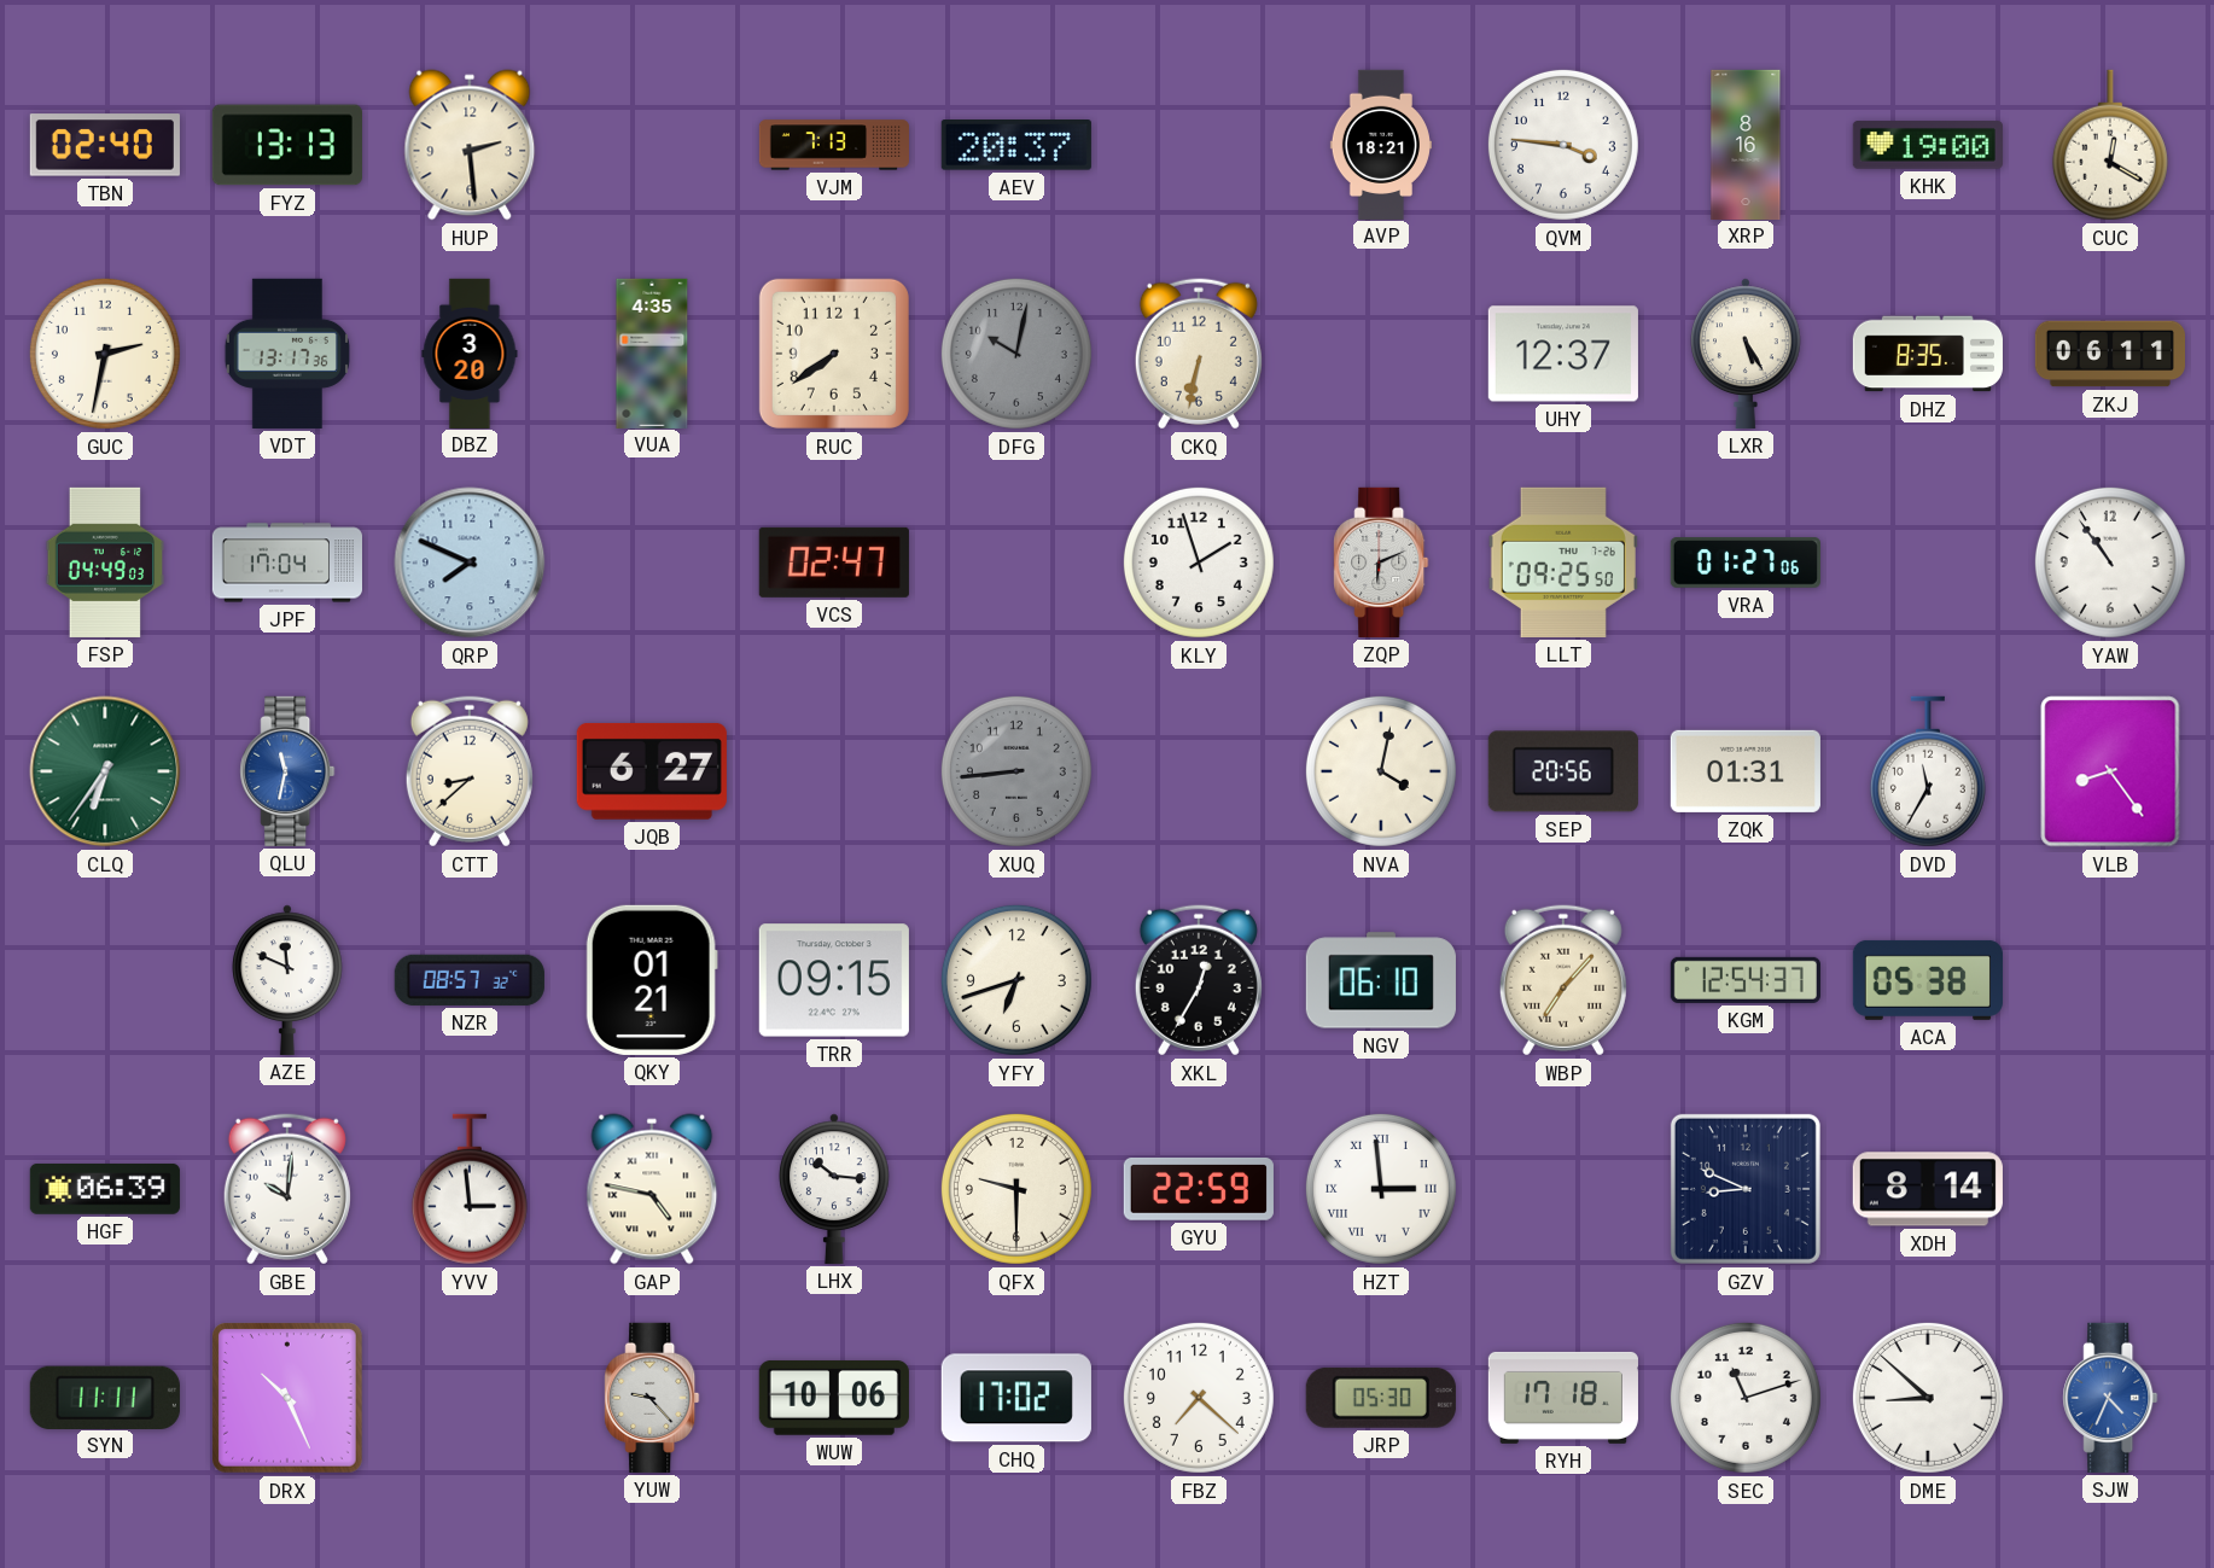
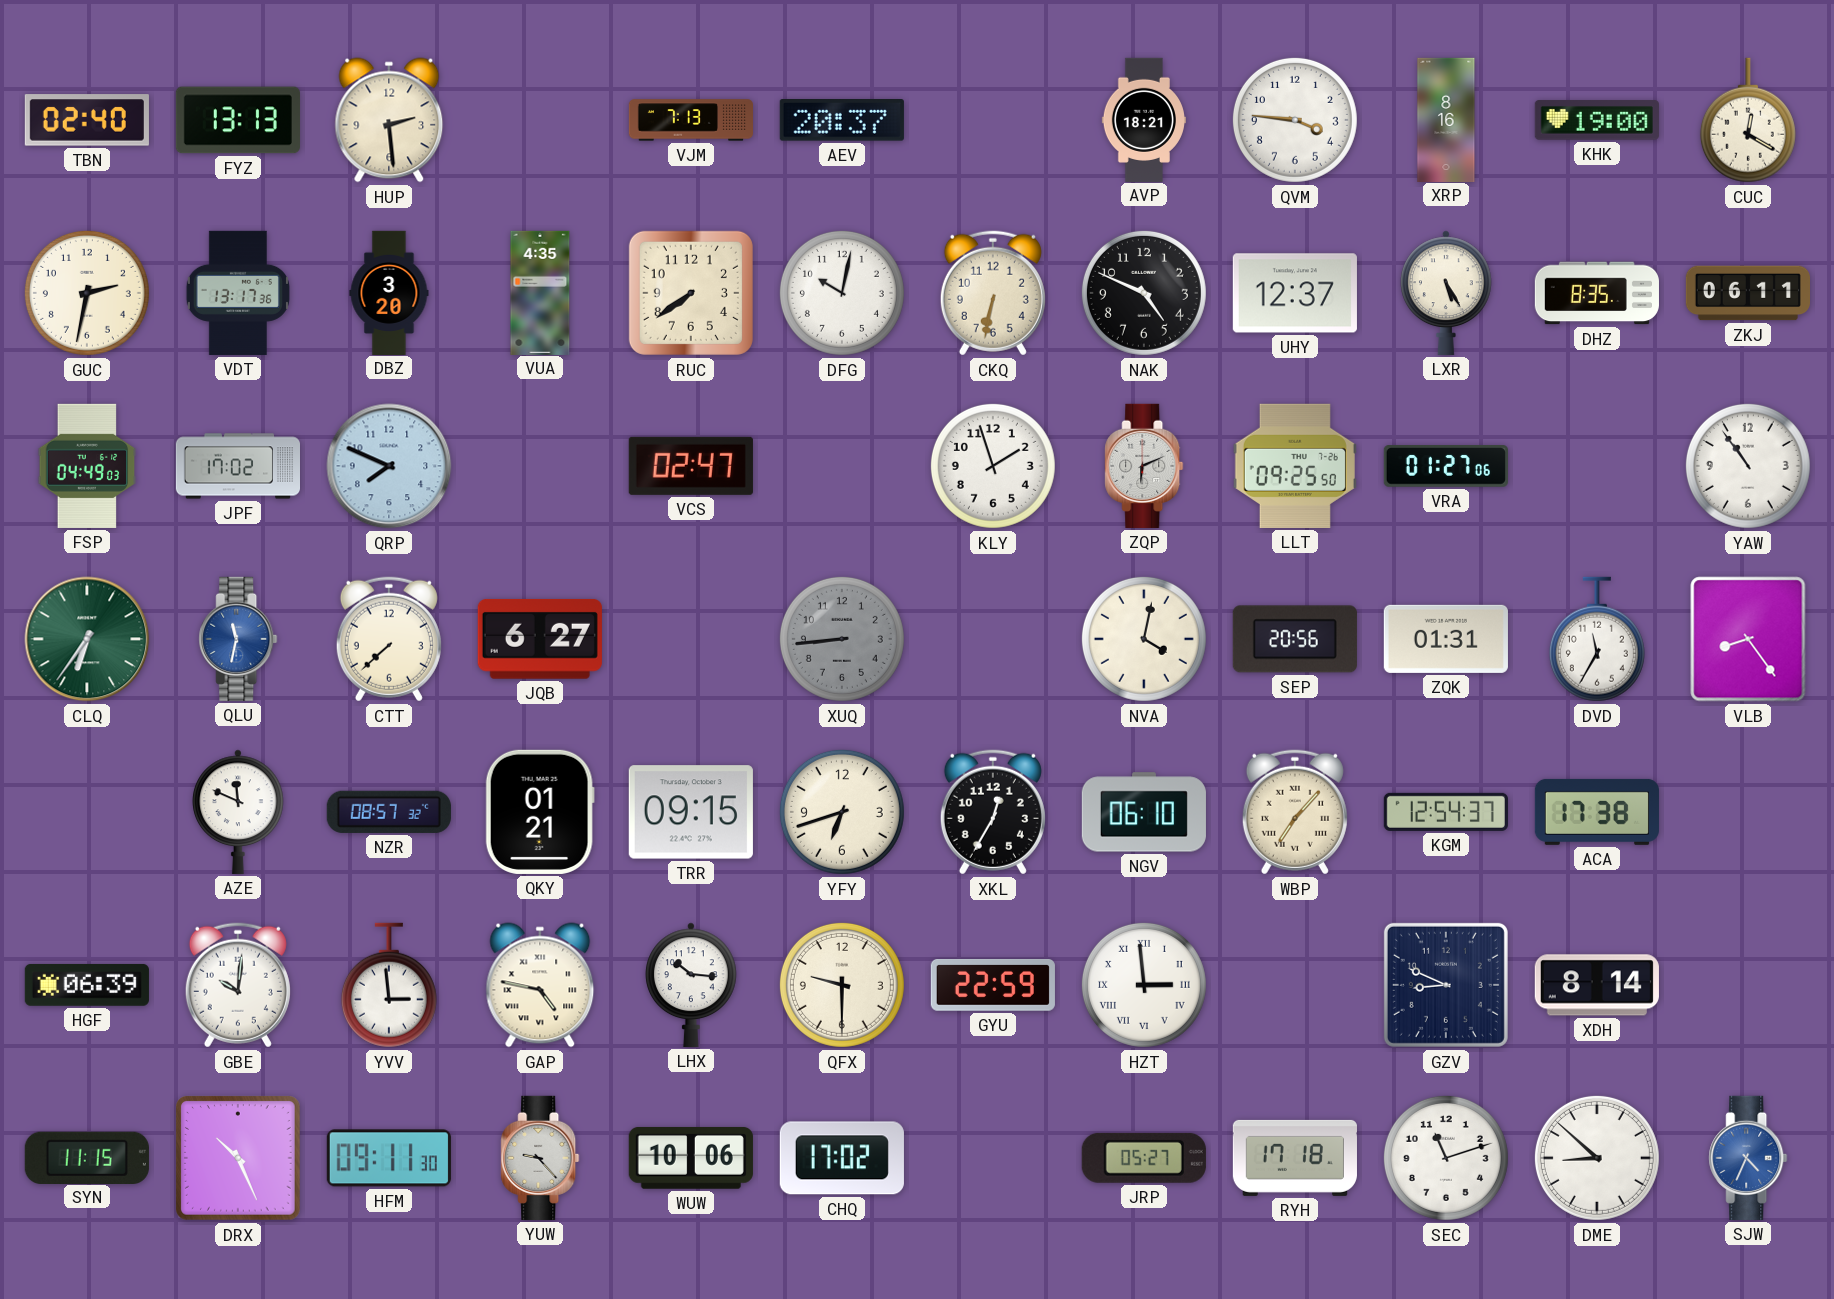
DFG dial: grey -> white
NAK: none -> 4:49
JPF: 17:04 -> 17:02
CTT: 8:38 -> 7:38
ACA: 05:38 -> 17:38
SYN: 11:11 -> 11:15
HFM: none -> 09:11
FBZ: 7:22 -> none
JRP: 05:30 -> 05:27
